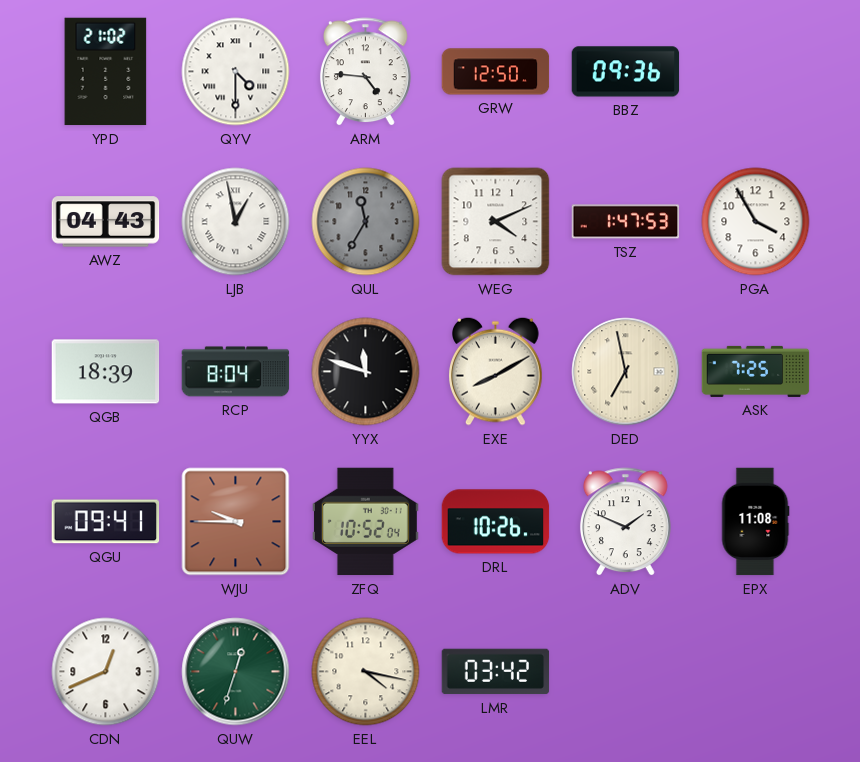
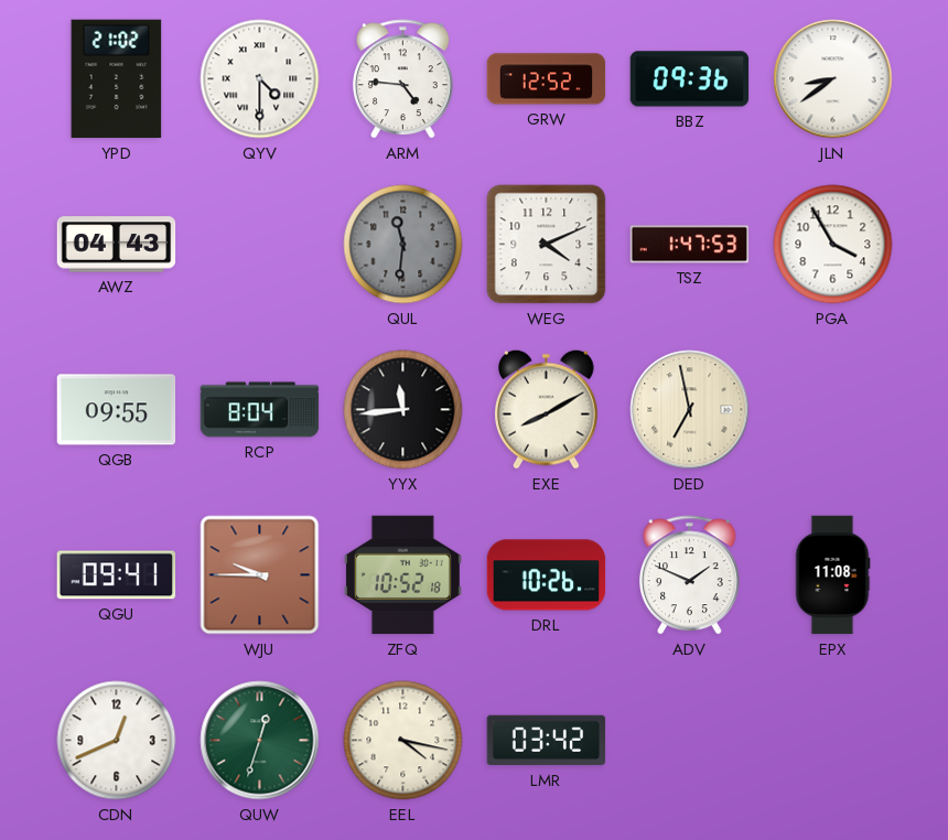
GRW: 12:50 -> 12:52
JLN: none -> 8:39
LJB: 12:58 -> none
QUL: 11:35 -> 11:31
QGB: 18:39 -> 09:55
YYX: 11:48 -> 11:44
ASK: 7:25 -> none
ZFQ: 10:52:04 -> 10:52:18
